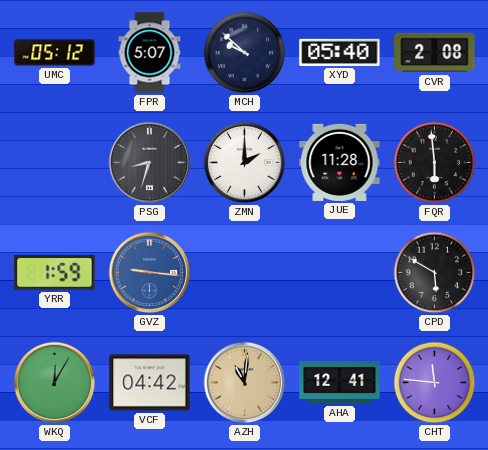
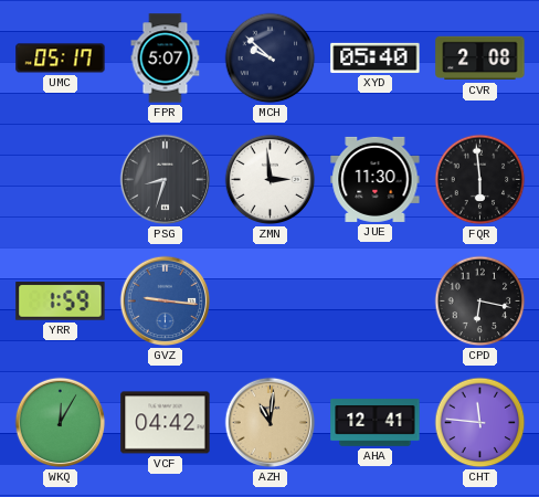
UMC: 05:12 -> 05:17
ZMN: 2:00 -> 2:59
JUE: 11:28 -> 11:30
CPD: 5:50 -> 6:17
